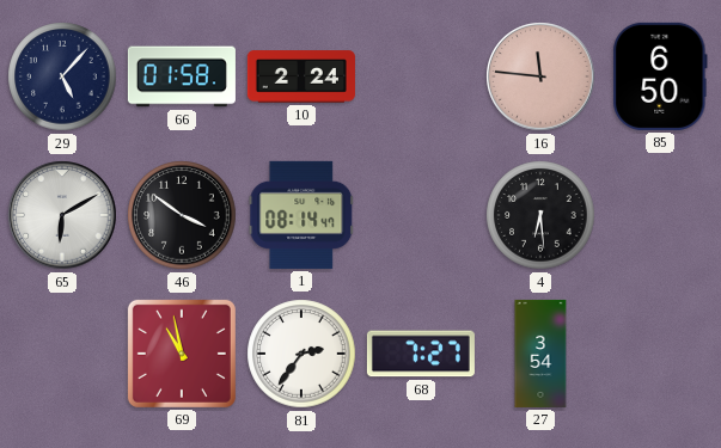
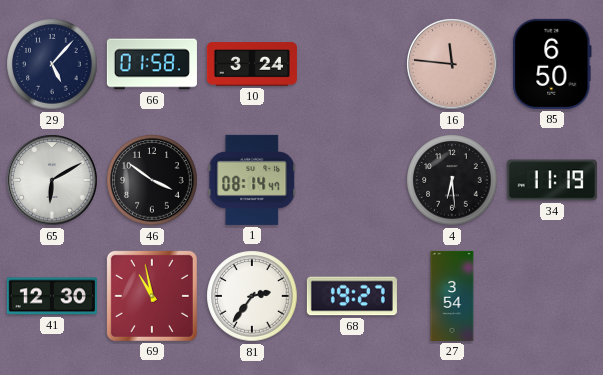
10: 2:24 -> 3:24
34: none -> 11:19
41: none -> 12:30
68: 7:27 -> 19:27
